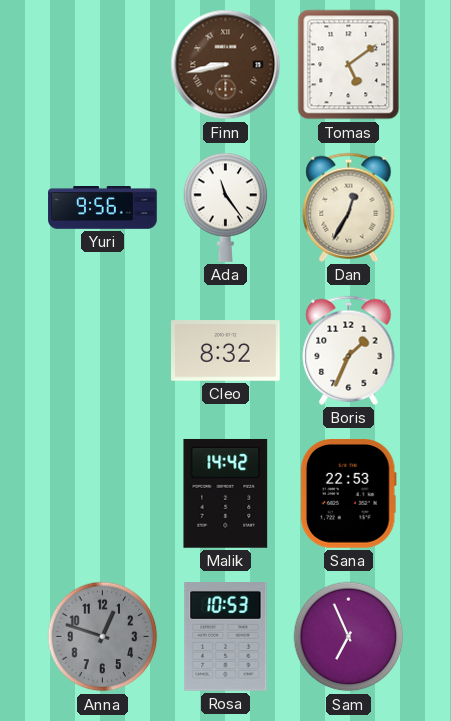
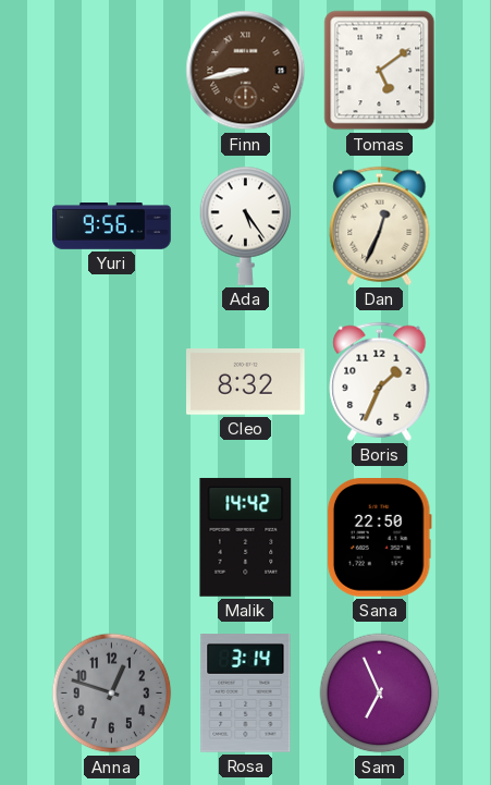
Ada: 11:24 -> 5:24
Dan: 12:35 -> 12:34
Sana: 22:53 -> 22:50
Rosa: 10:53 -> 3:14
